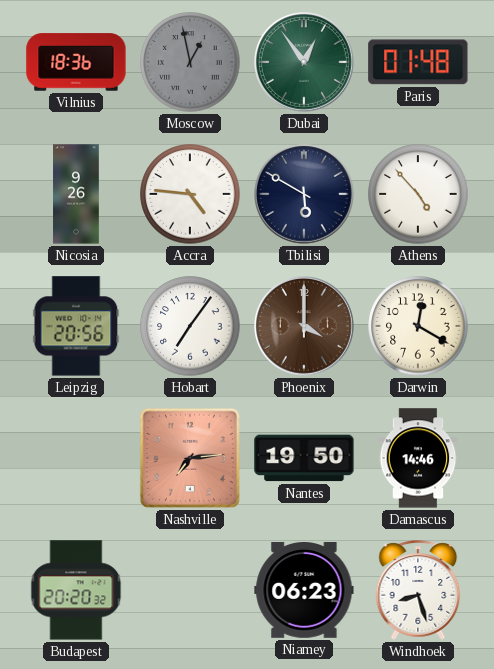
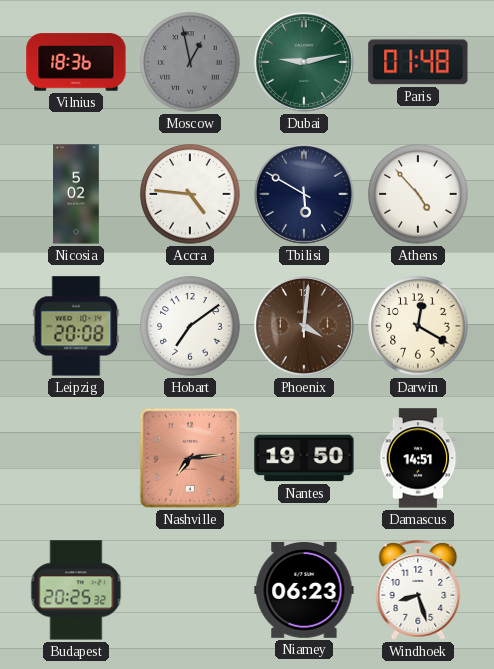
Dubai: 12:54 -> 9:13
Nicosia: 9:26 -> 5:02
Leipzig: 20:56 -> 20:08
Hobart: 7:06 -> 7:09
Phoenix: 4:00 -> 4:01
Damascus: 14:46 -> 14:51
Budapest: 20:20 -> 20:25
